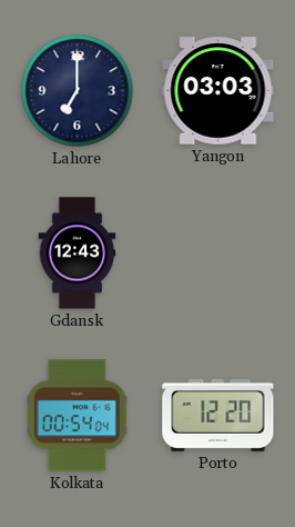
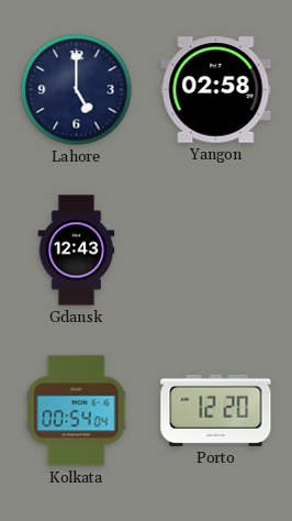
Lahore: 7:00 -> 5:00
Yangon: 03:03 -> 02:58
